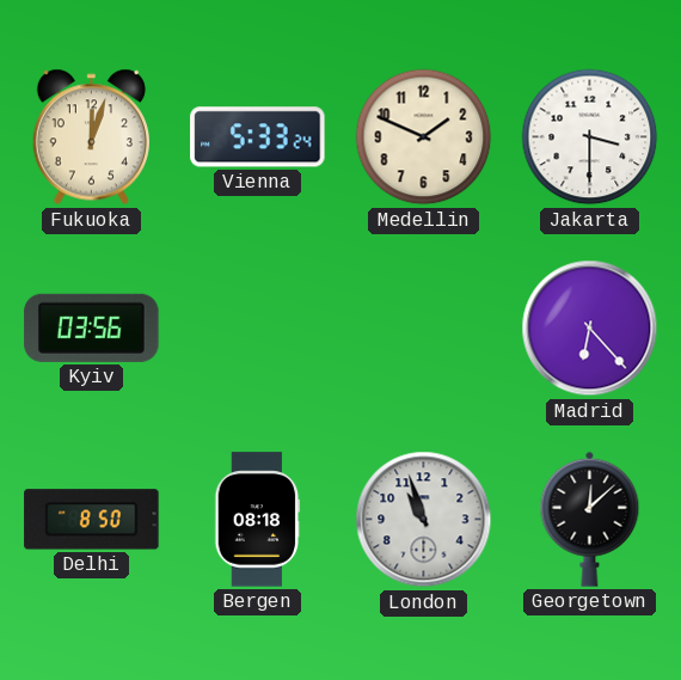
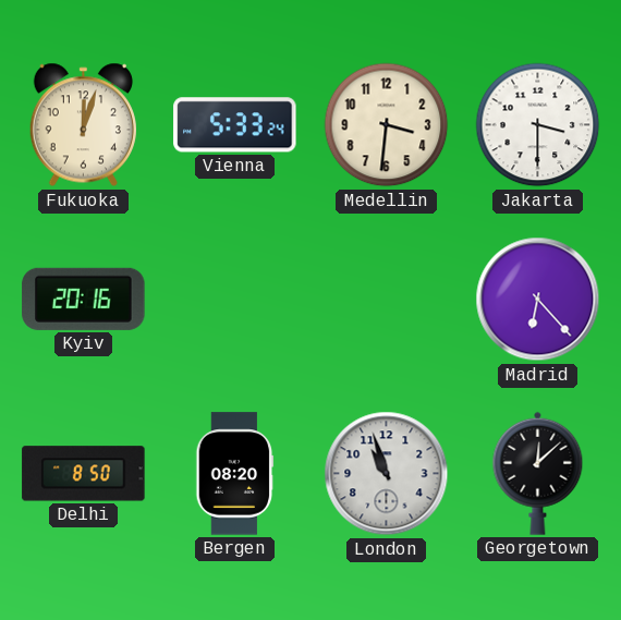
Medellin: 1:49 -> 3:31
Kyiv: 03:56 -> 20:16
Bergen: 08:18 -> 08:20
